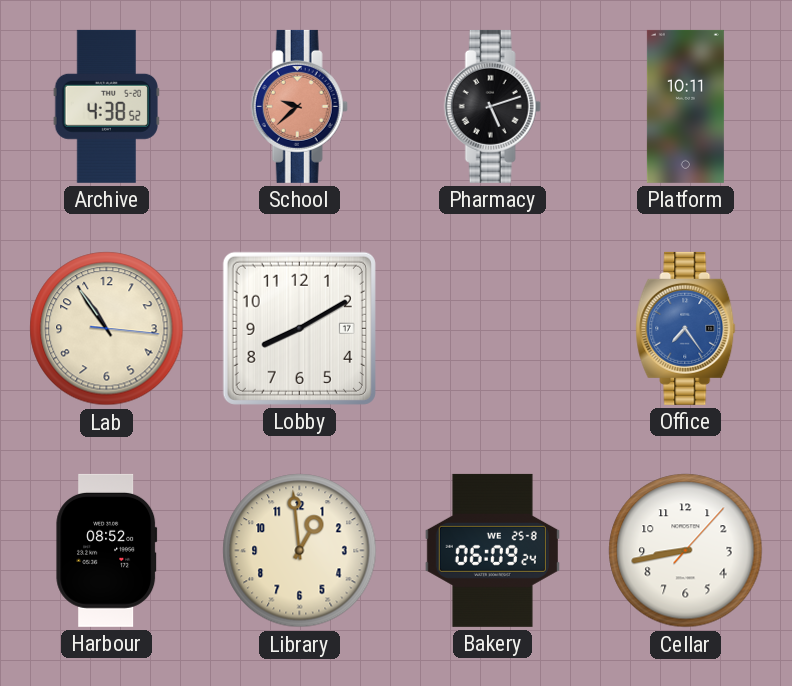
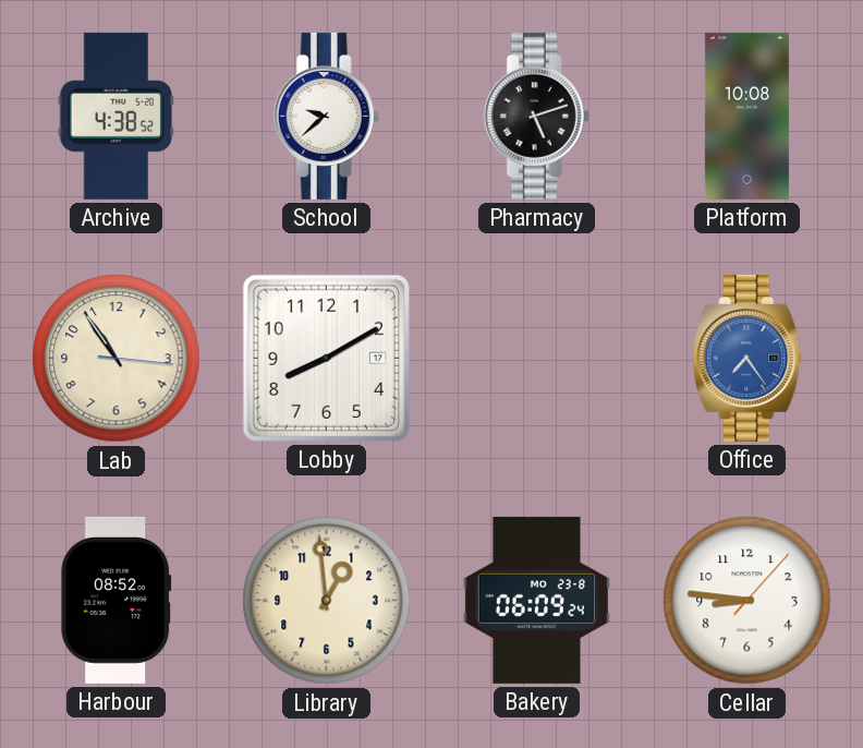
School dial: salmon -> white
Platform: 10:11 -> 10:08
Bakery date: WE 25-8 -> MO 23-8
Cellar: 8:43 -> 8:46
